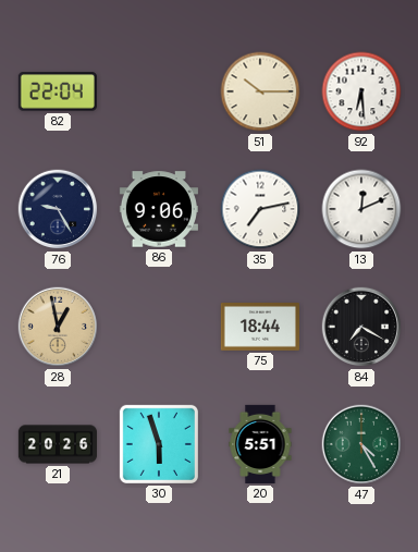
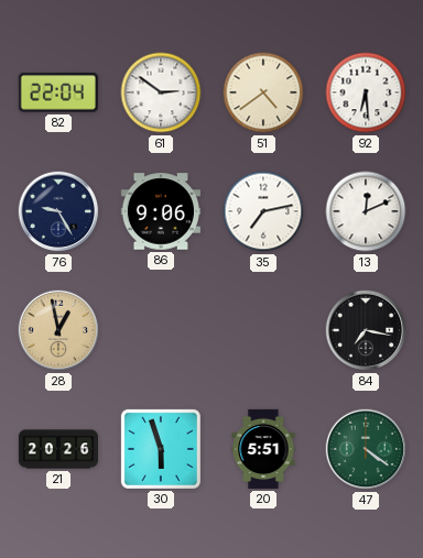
61: none -> 2:51
51: 10:15 -> 4:39
75: 18:44 -> none
84: 7:20 -> 7:17
47: 4:25 -> 4:21
